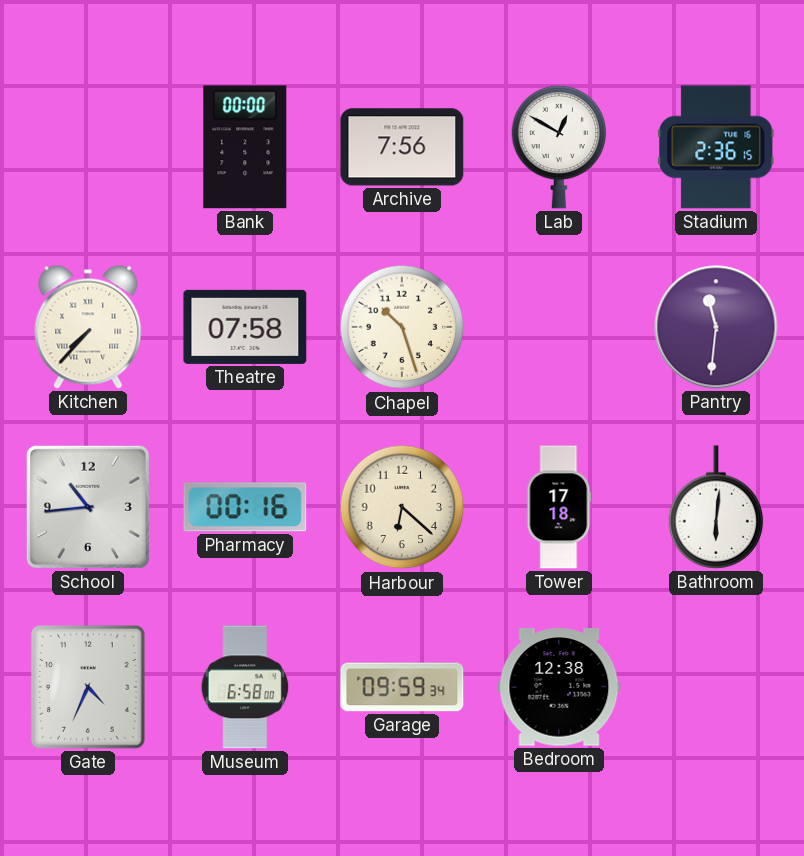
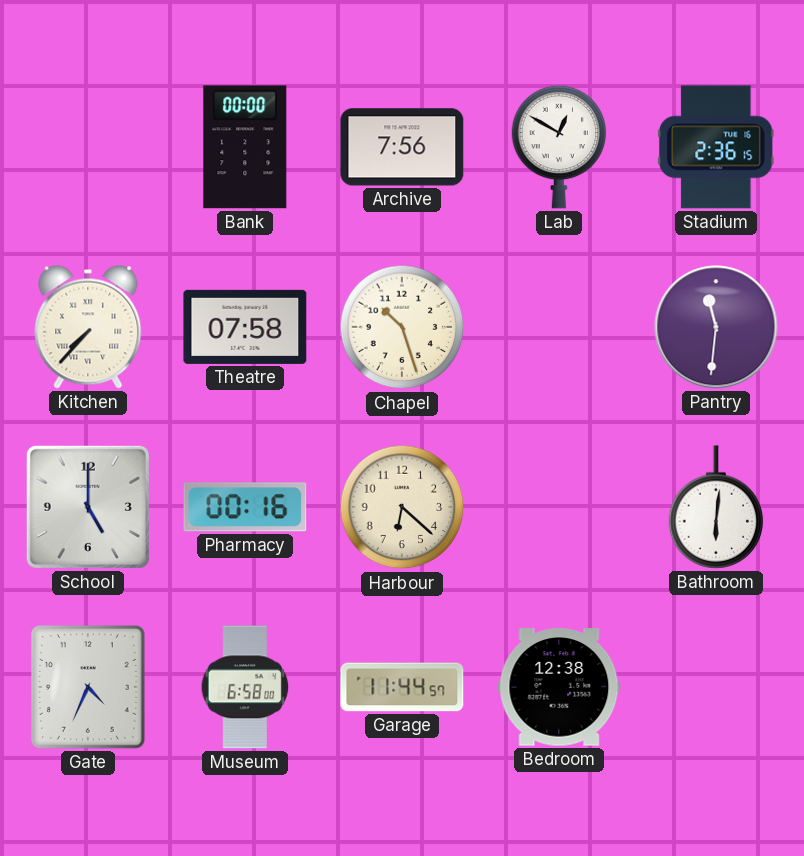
School: 10:44 -> 5:00
Tower: 17:18 -> none
Garage: 09:59 -> 11:44
